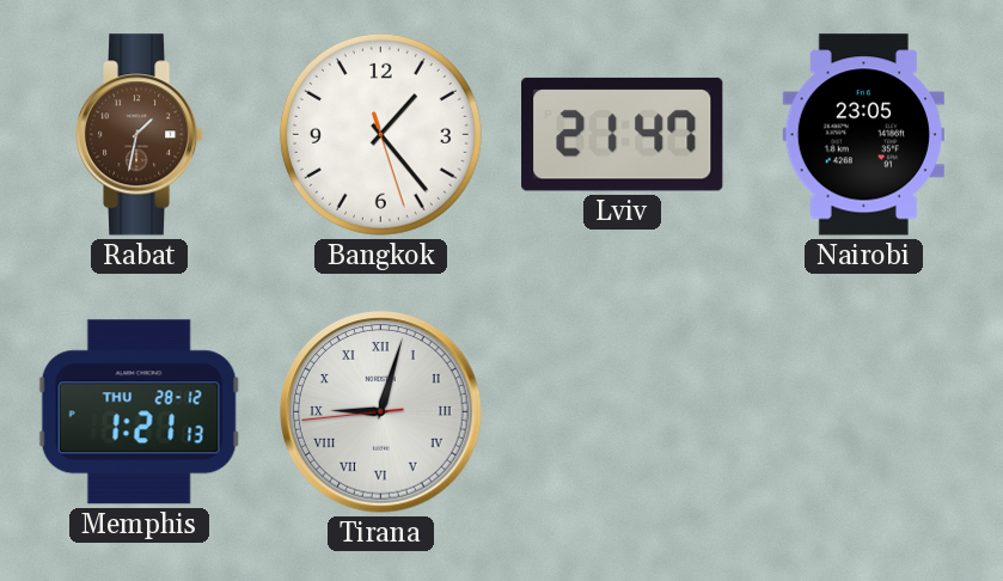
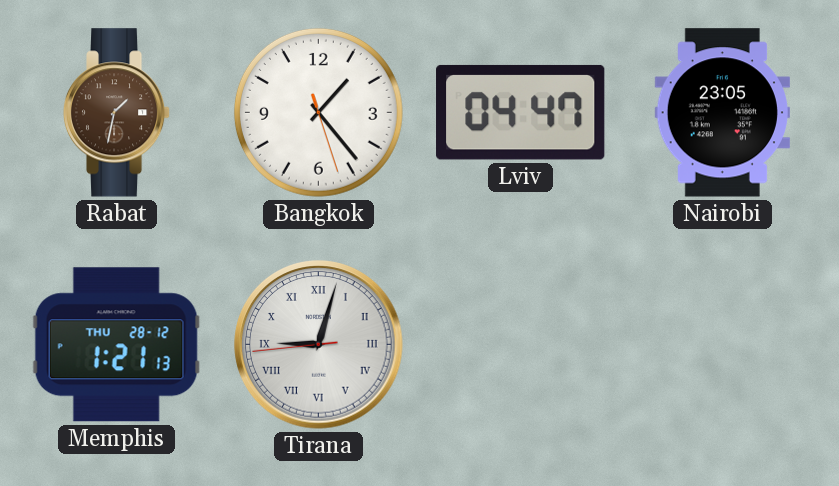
Lviv: 21:47 -> 04:47
